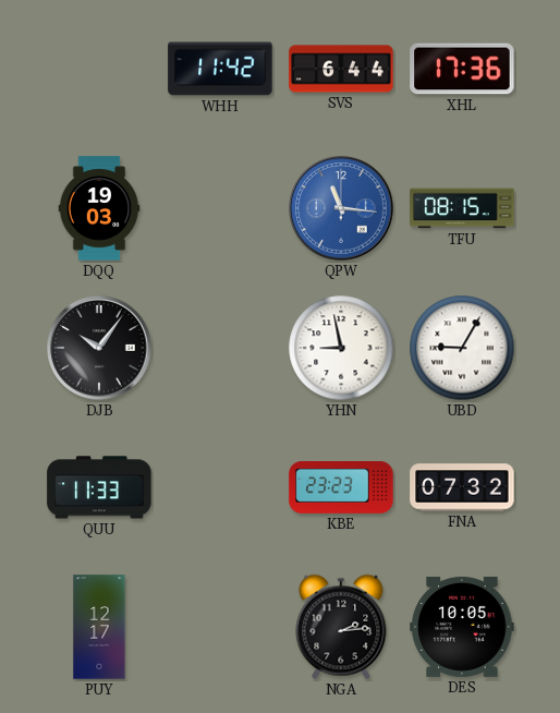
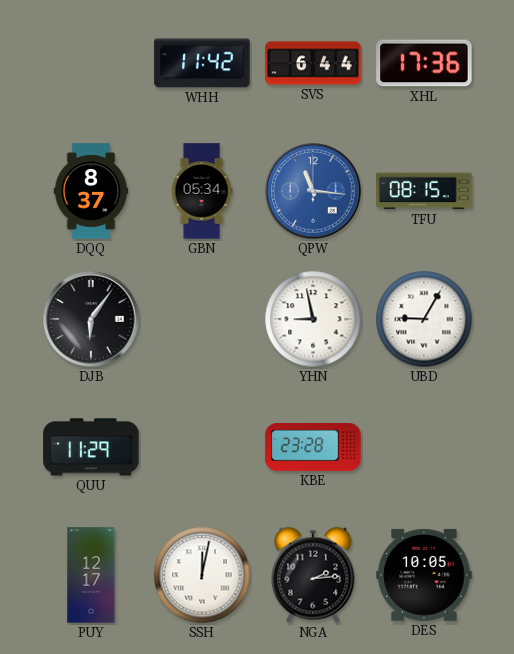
DQQ: 19:03 -> 8:37
GBN: none -> 05:34
DJB: 10:06 -> 6:06
QUU: 11:33 -> 11:29
KBE: 23:23 -> 23:28
FNA: 07:32 -> none
SSH: none -> 12:02
